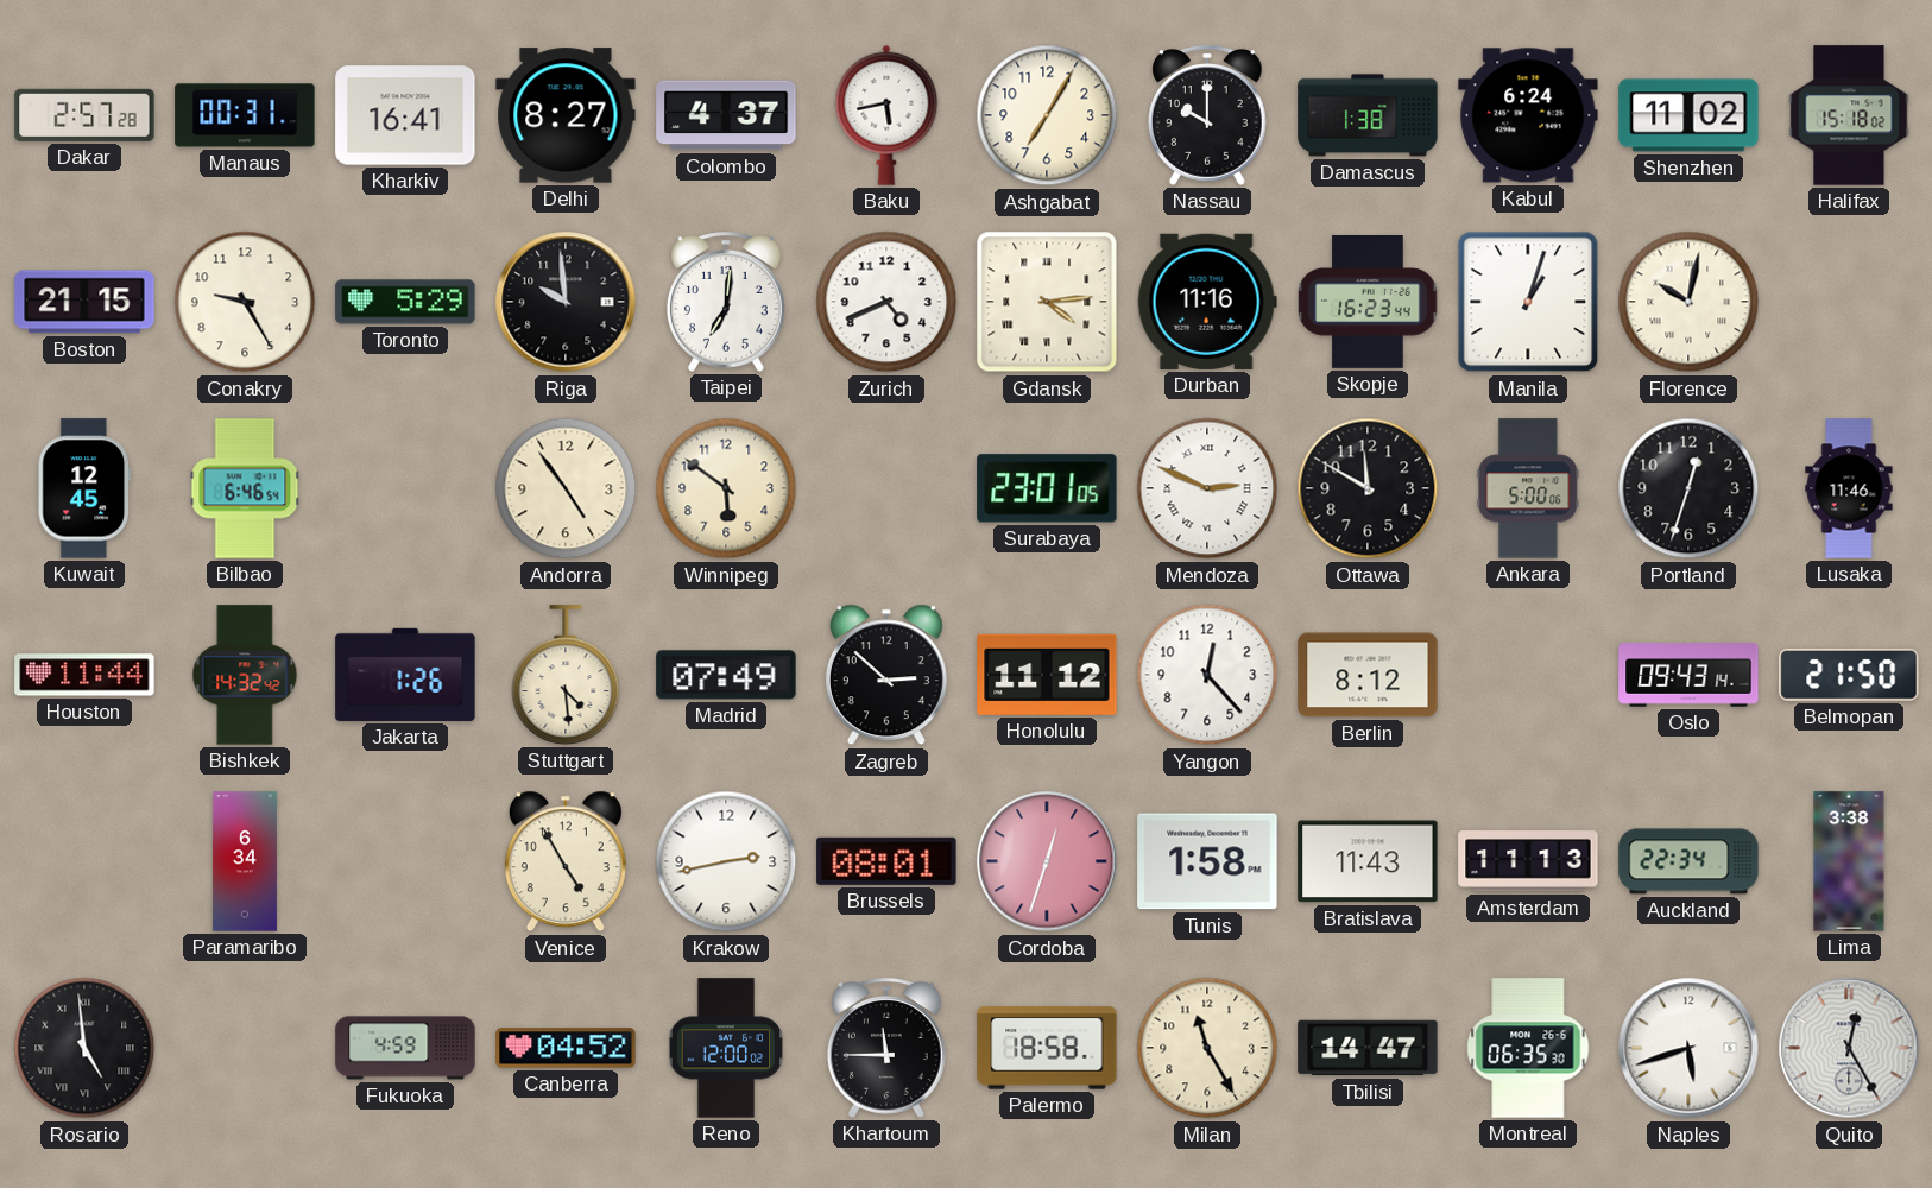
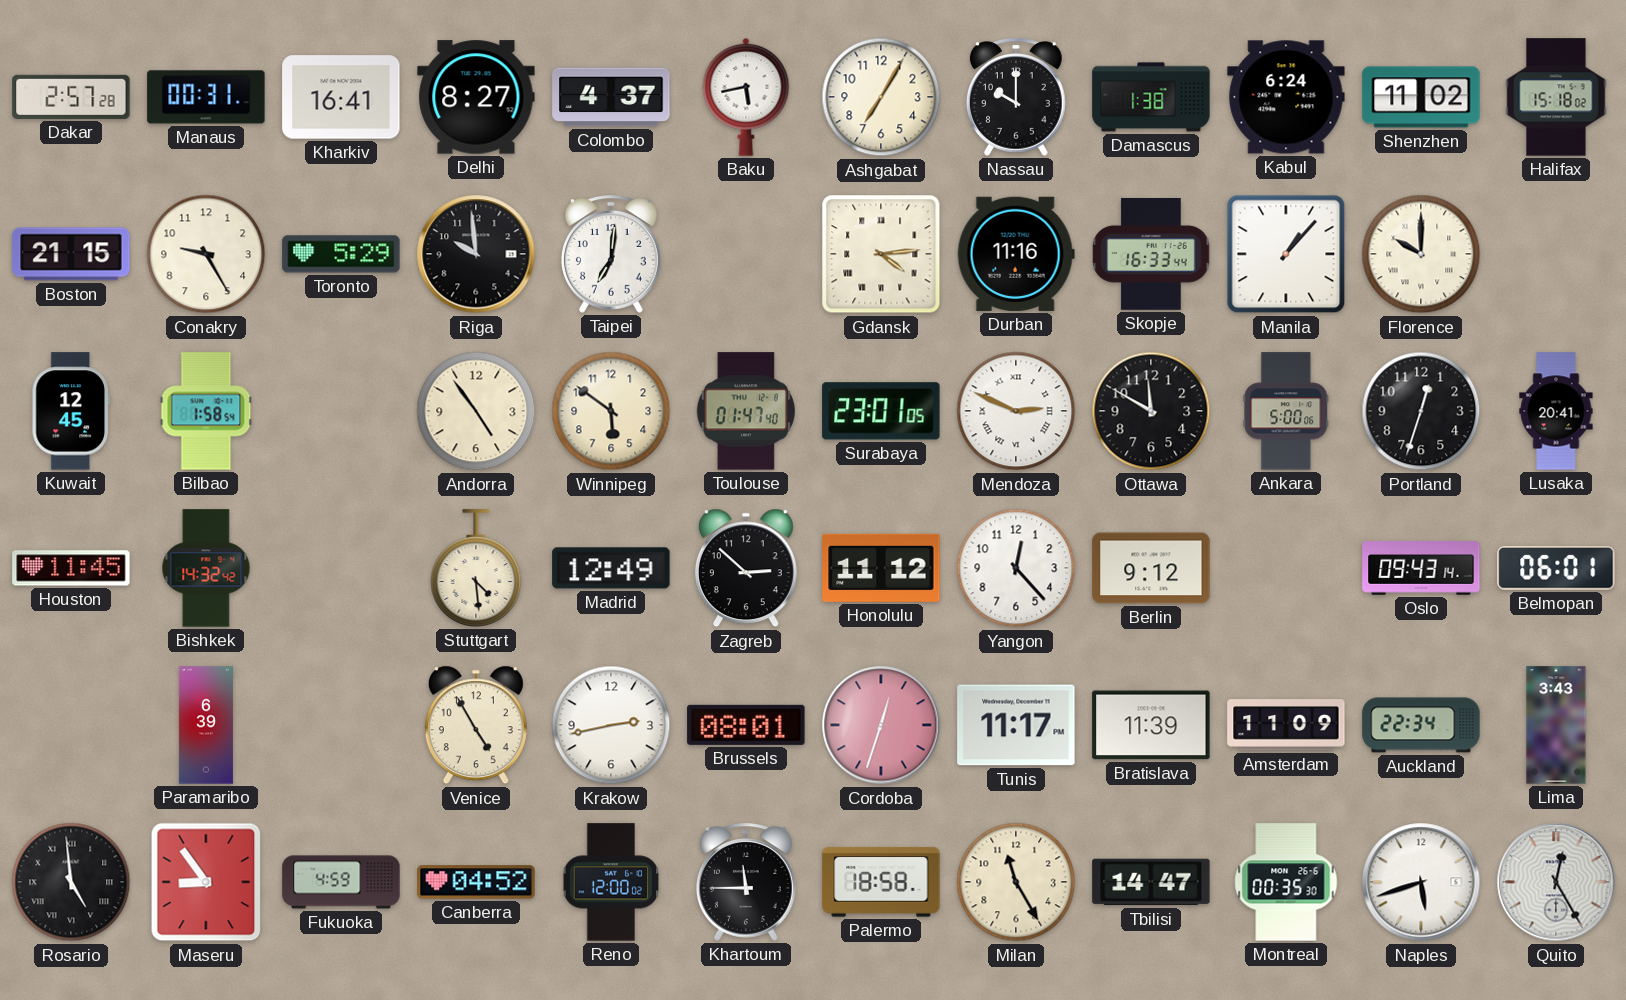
Zurich: 4:41 -> none
Skopje: 16:23 -> 16:33
Manila: 1:03 -> 1:07
Florence: 10:02 -> 10:00
Bilbao: 6:46 -> 1:58
Toulouse: none -> 01:47
Lusaka: 11:46 -> 20:41
Houston: 11:44 -> 11:45
Jakarta: 1:26 -> none
Madrid: 07:49 -> 12:49
Berlin: 8:12 -> 9:12
Belmopan: 21:50 -> 06:01
Paramaribo: 6:34 -> 6:39
Tunis: 1:58 -> 11:17
Bratislava: 11:43 -> 11:39
Amsterdam: 11:13 -> 11:09
Lima: 3:38 -> 3:43
Maseru: none -> 8:54
Montreal: 06:35 -> 00:35
